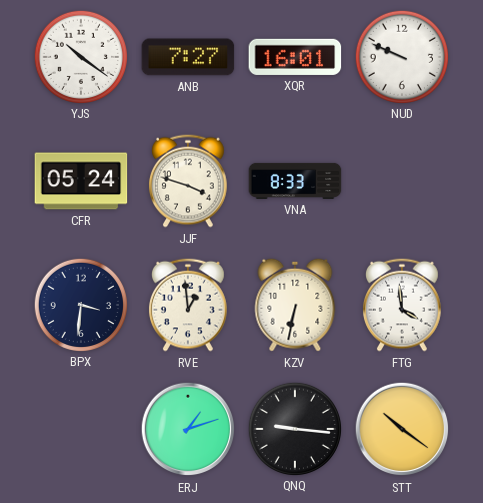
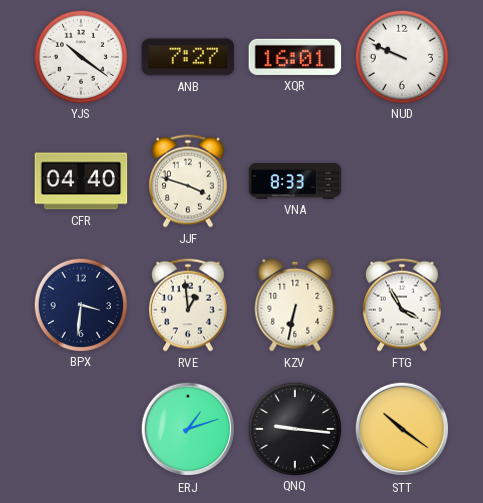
CFR: 05:24 -> 04:40
FTG: 3:59 -> 3:55
